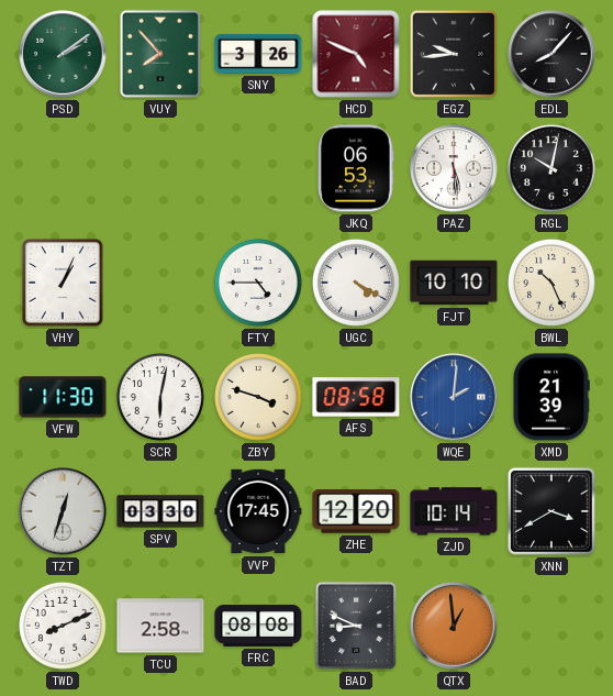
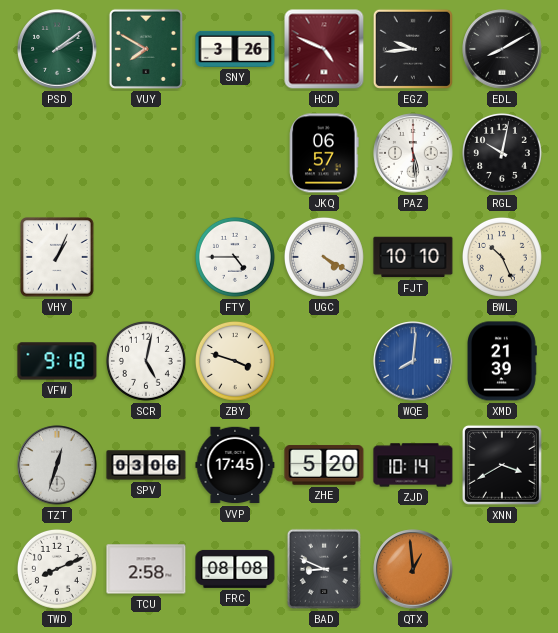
VUY: 7:53 -> 7:50
EDL: 8:07 -> 8:10
JKQ: 06:53 -> 06:57
VFW: 11:30 -> 9:18
SCR: 6:02 -> 5:02
AFS: 08:58 -> none
WQE: 2:01 -> 8:01
SPV: 03:30 -> 03:06
ZHE: 12:20 -> 5:20
